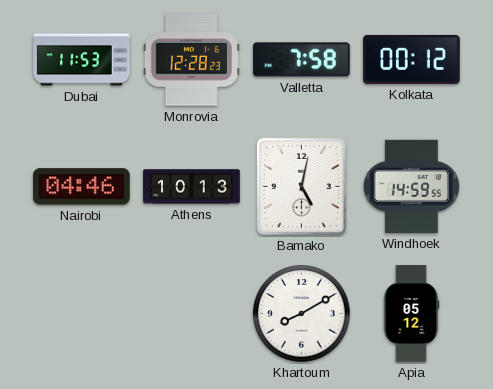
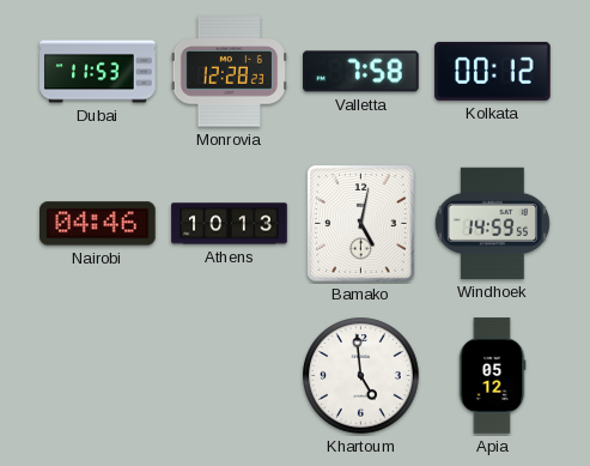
Khartoum: 8:10 -> 4:59
